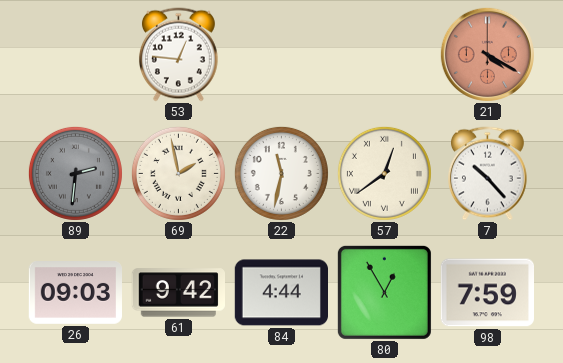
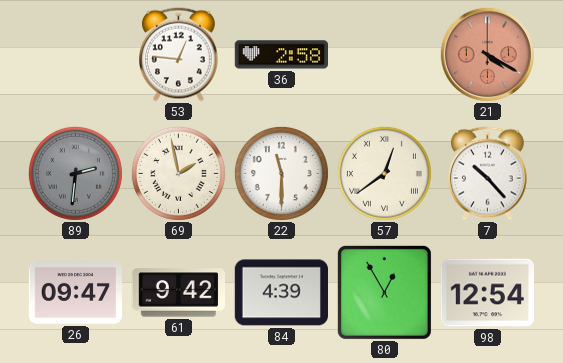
36: none -> 2:58
22: 11:32 -> 11:30
26: 09:03 -> 09:47
84: 4:44 -> 4:39
98: 7:59 -> 12:54
